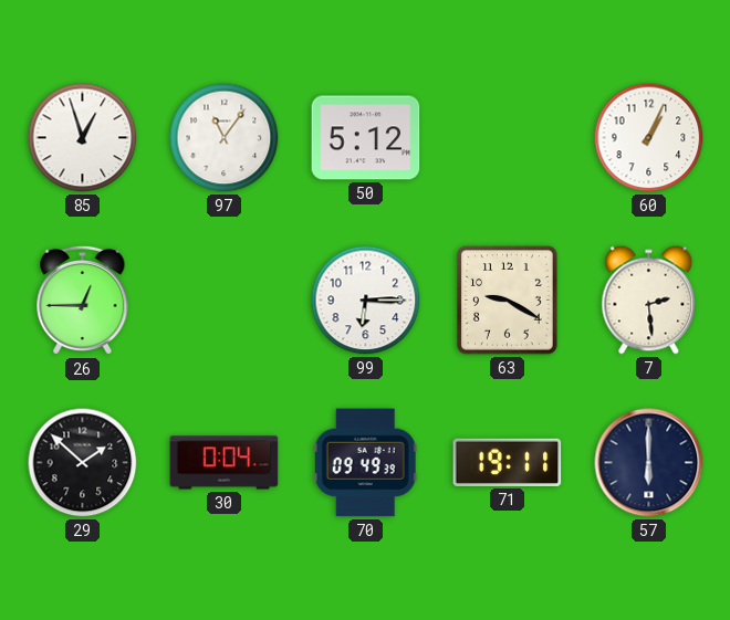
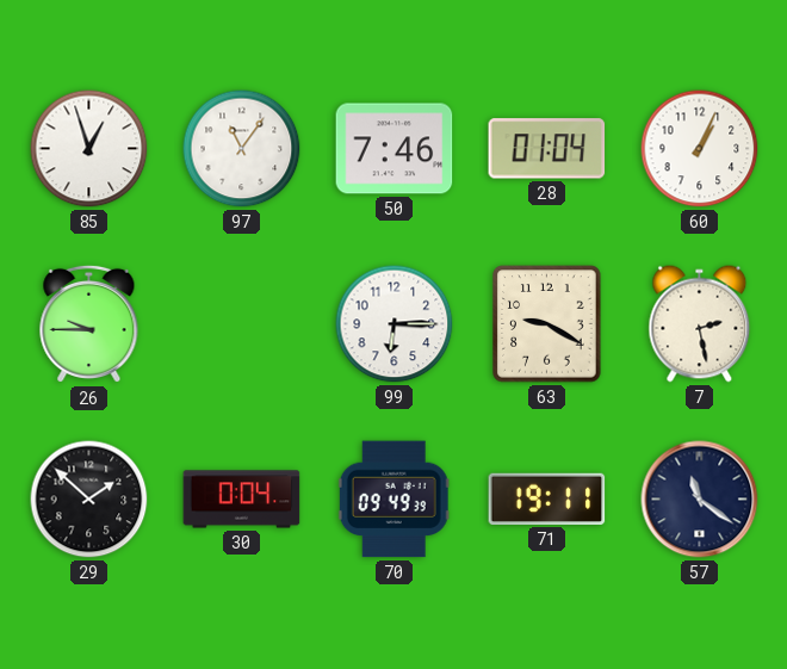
50: 5:12 -> 7:46
28: none -> 01:04
26: 12:45 -> 9:45
7: 2:29 -> 2:28
57: 6:00 -> 11:21
